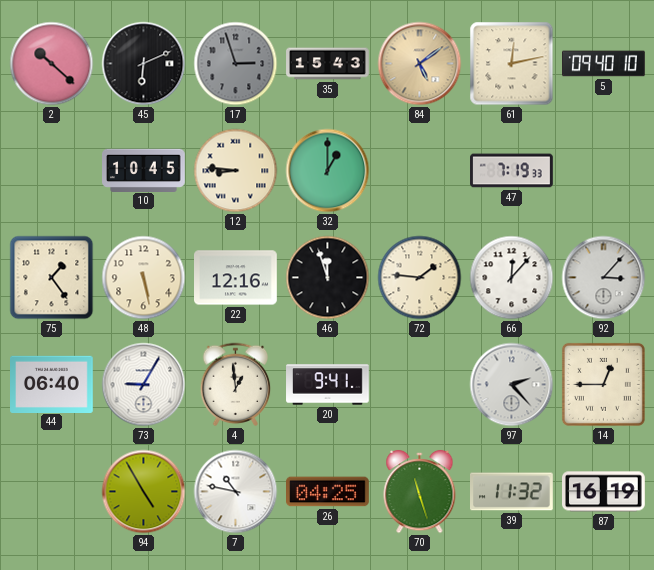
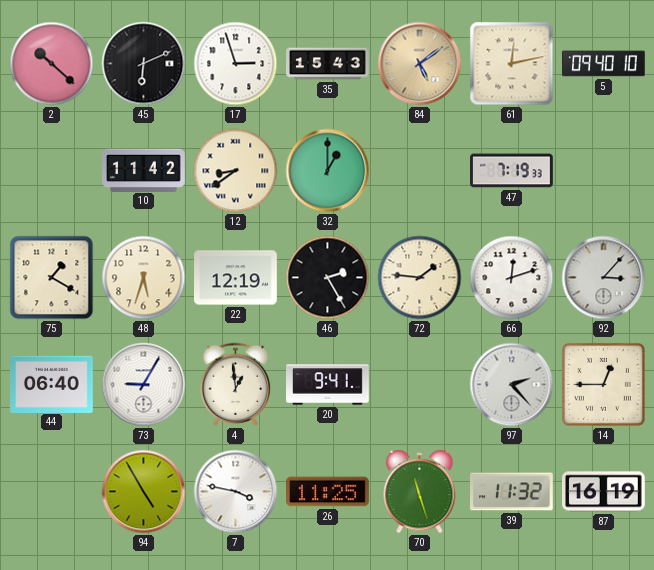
17 dial: grey -> white
10: 10:45 -> 11:42
12: 8:46 -> 8:39
75: 1:24 -> 1:20
48: 5:28 -> 5:33
22: 12:16 -> 12:19
46: 11:57 -> 2:25
66: 12:07 -> 12:12
7: 10:47 -> 3:47
26: 04:25 -> 11:25
